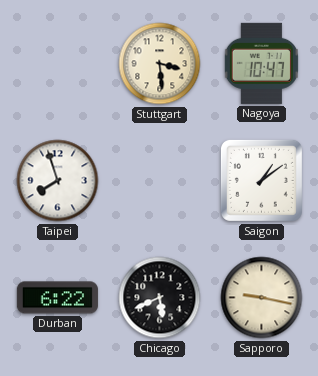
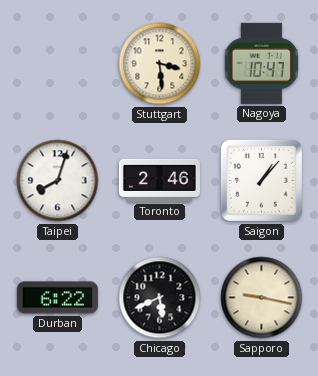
Taipei: 7:57 -> 8:03
Toronto: none -> 2:46
Saigon: 1:09 -> 1:07
